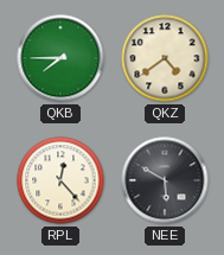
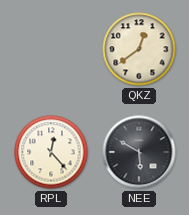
QKB: 7:45 -> none
QKZ: 4:39 -> 12:39
